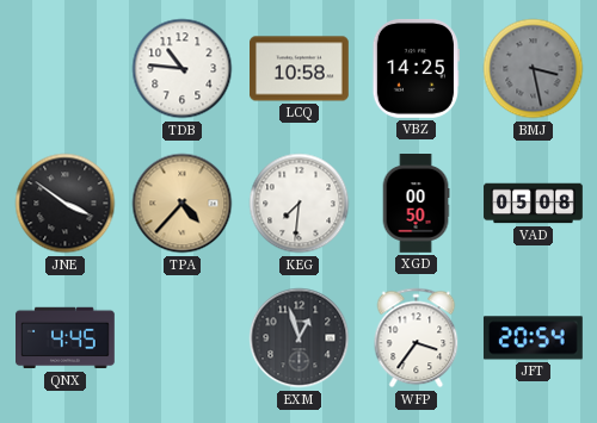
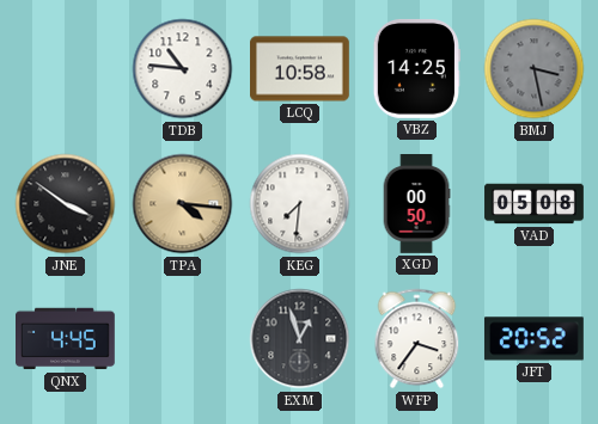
TPA: 4:37 -> 4:16
JFT: 20:54 -> 20:52
